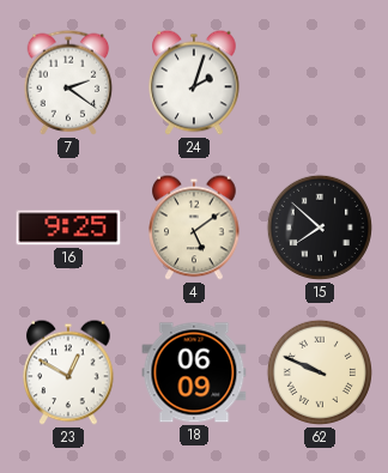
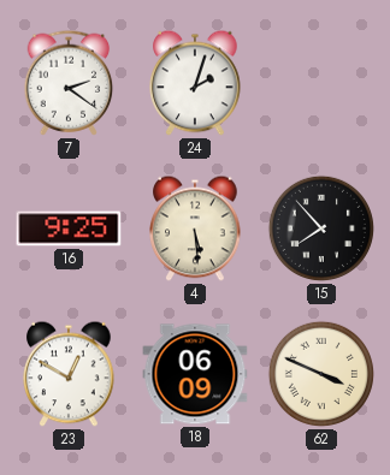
4: 5:09 -> 5:29
15: 7:52 -> 7:53
62: 9:49 -> 3:49
